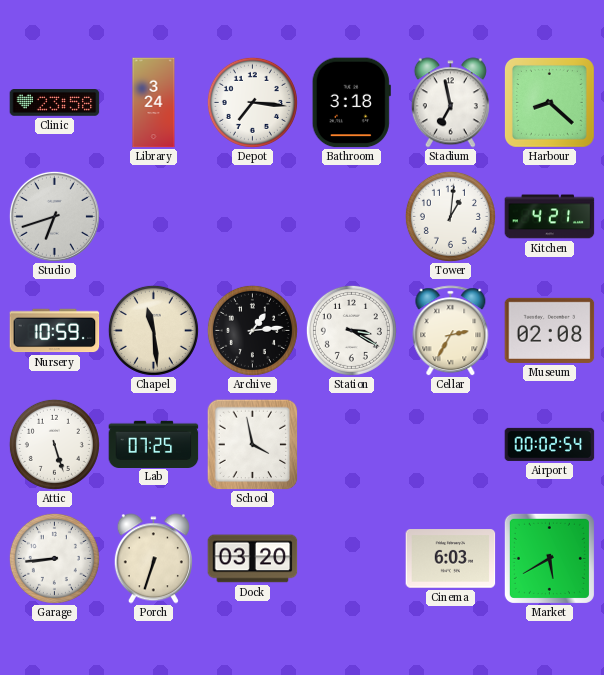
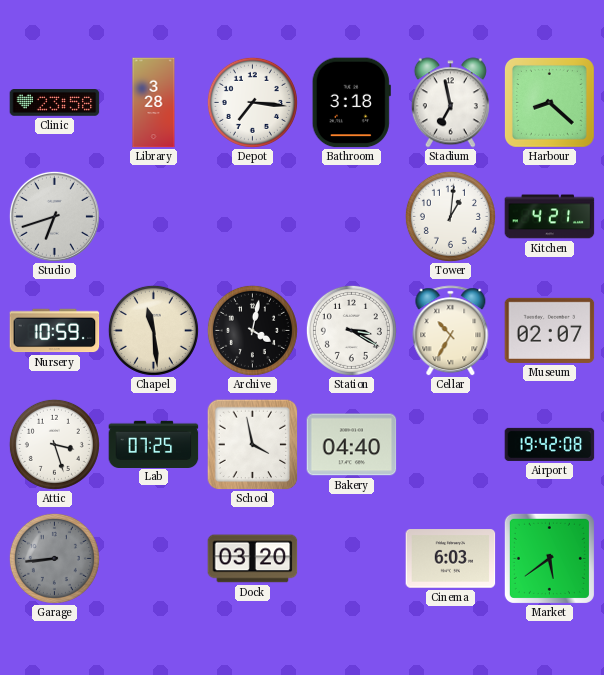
Library: 3:24 -> 3:28
Archive: 1:14 -> 4:02
Cellar: 2:35 -> 10:35
Museum: 02:08 -> 02:07
Attic: 5:27 -> 3:27
Bakery: none -> 04:40
Airport: 00:02 -> 19:42
Garage dial: white -> grey
Porch: 6:33 -> none
Market: 5:40 -> 5:39
